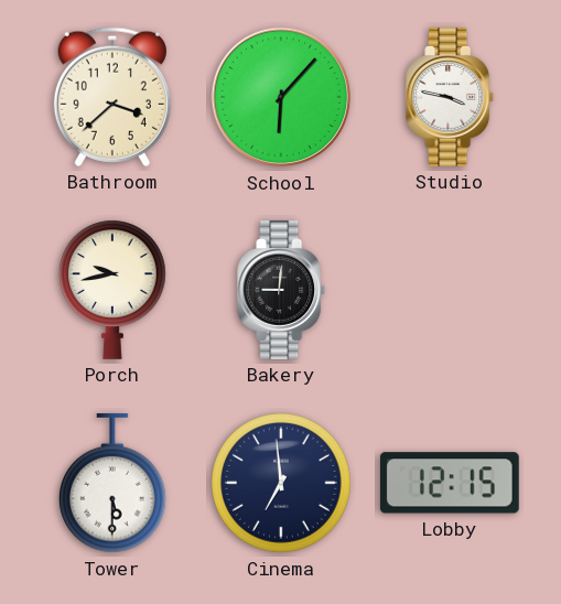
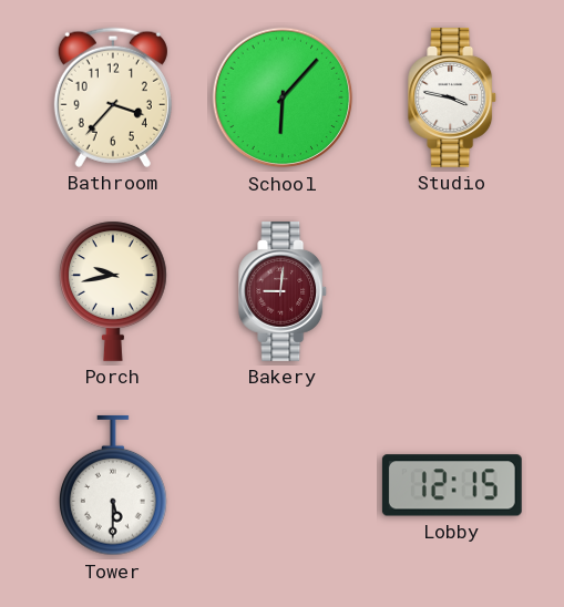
Bathroom: 3:38 -> 3:37
Bakery dial: black -> burgundy
Cinema: 6:59 -> none
